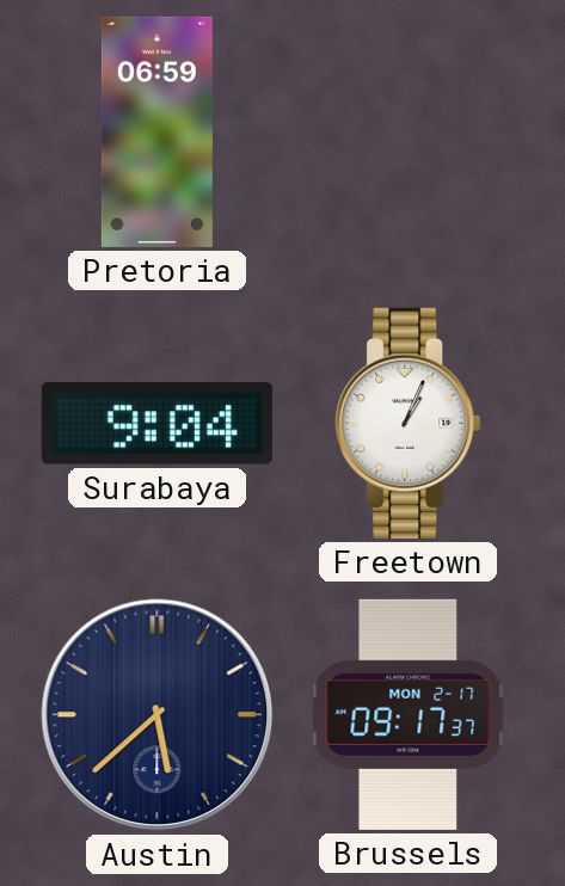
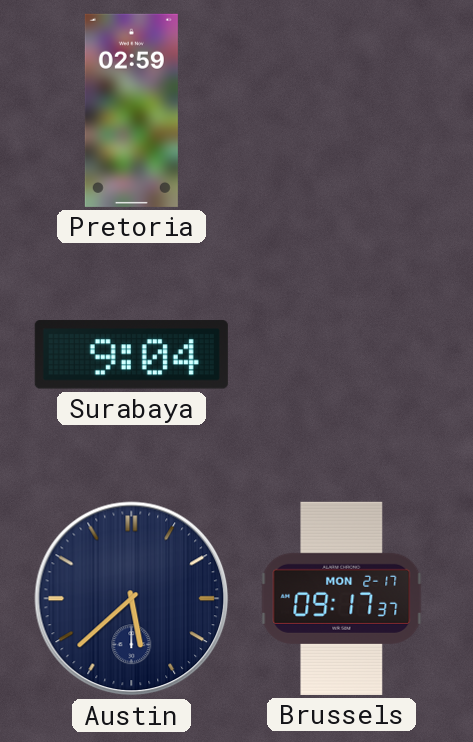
Pretoria: 06:59 -> 02:59
Freetown: 1:04 -> none
